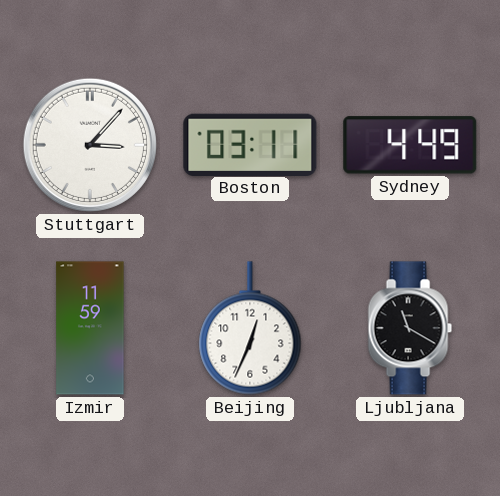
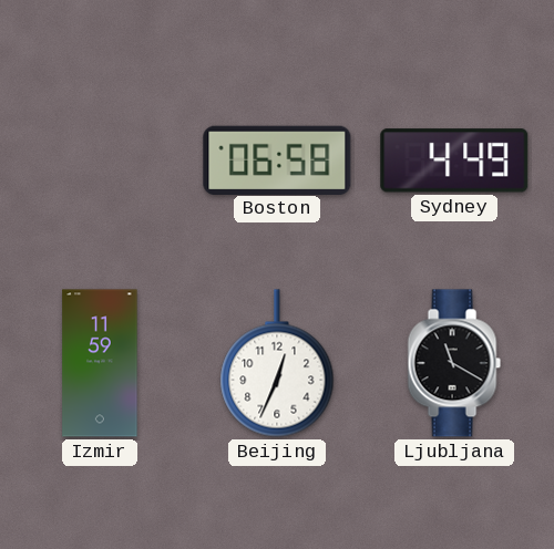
Stuttgart: 3:07 -> none
Boston: 03:11 -> 06:58
